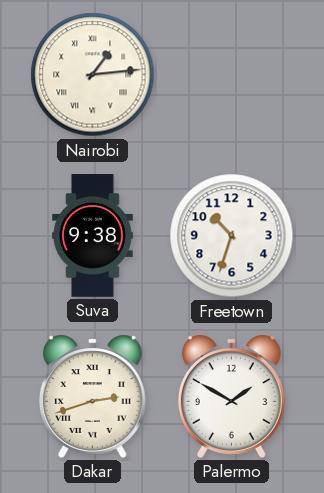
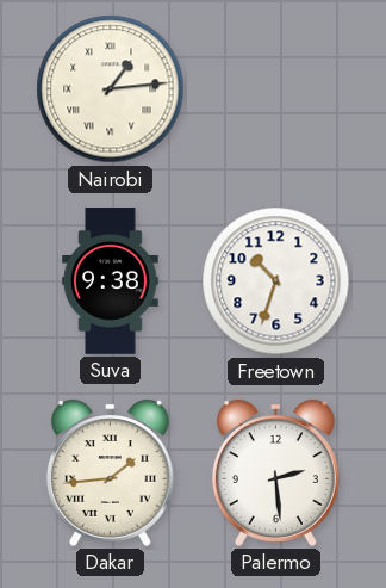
Dakar: 2:42 -> 1:44
Palermo: 1:50 -> 2:29
